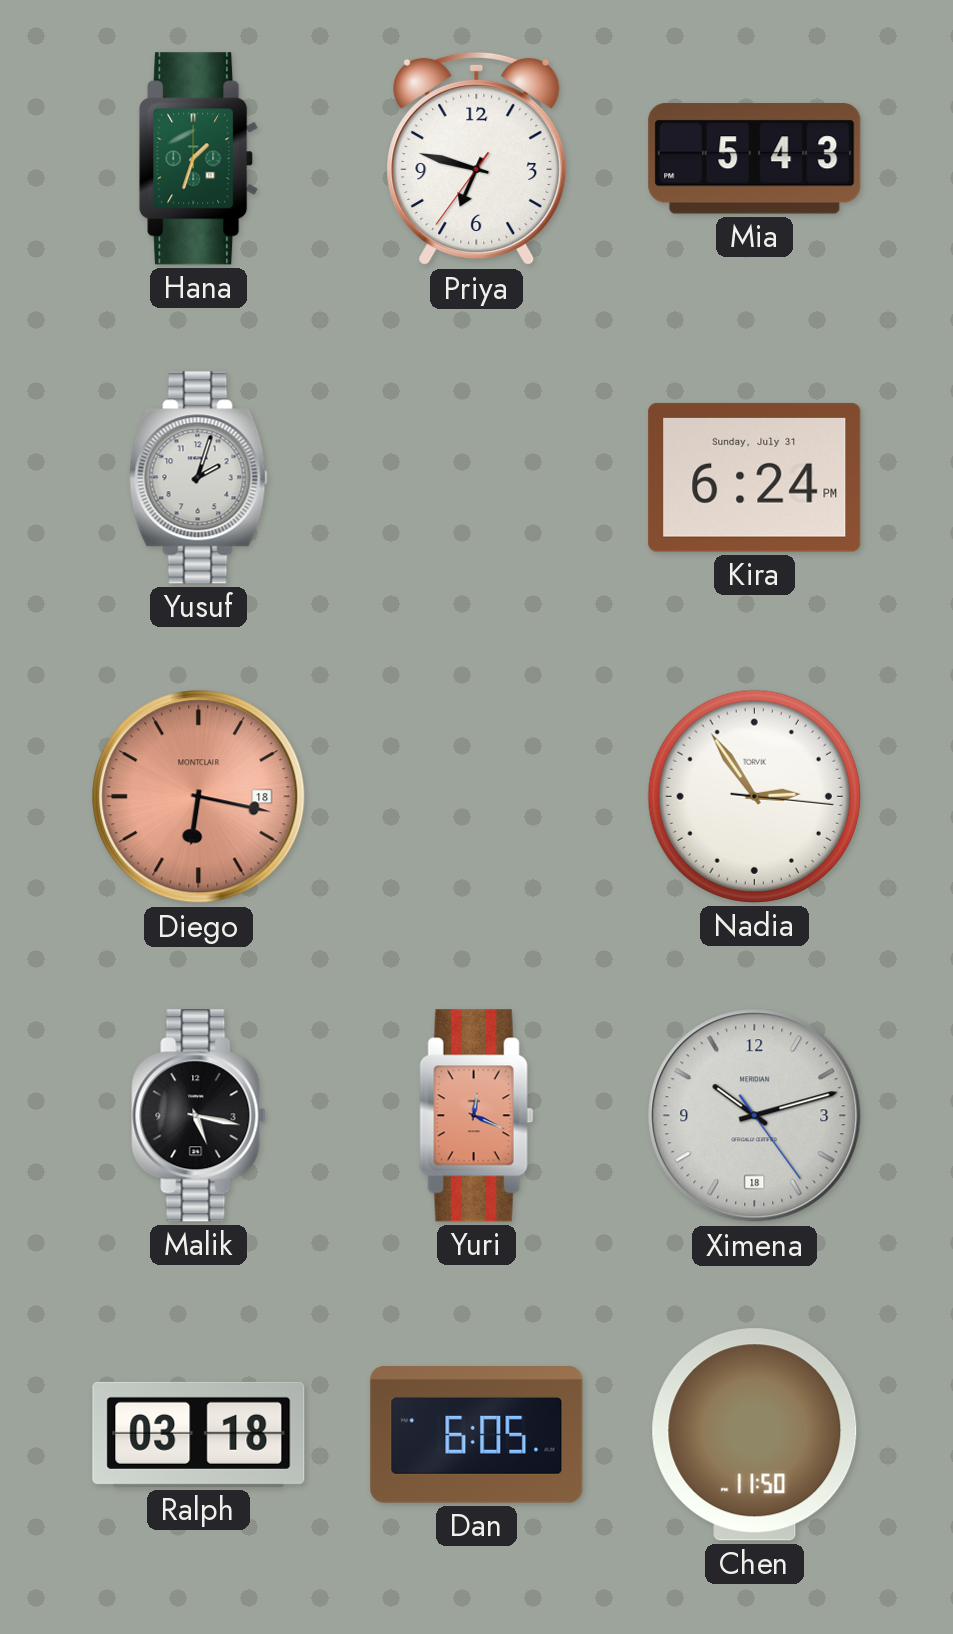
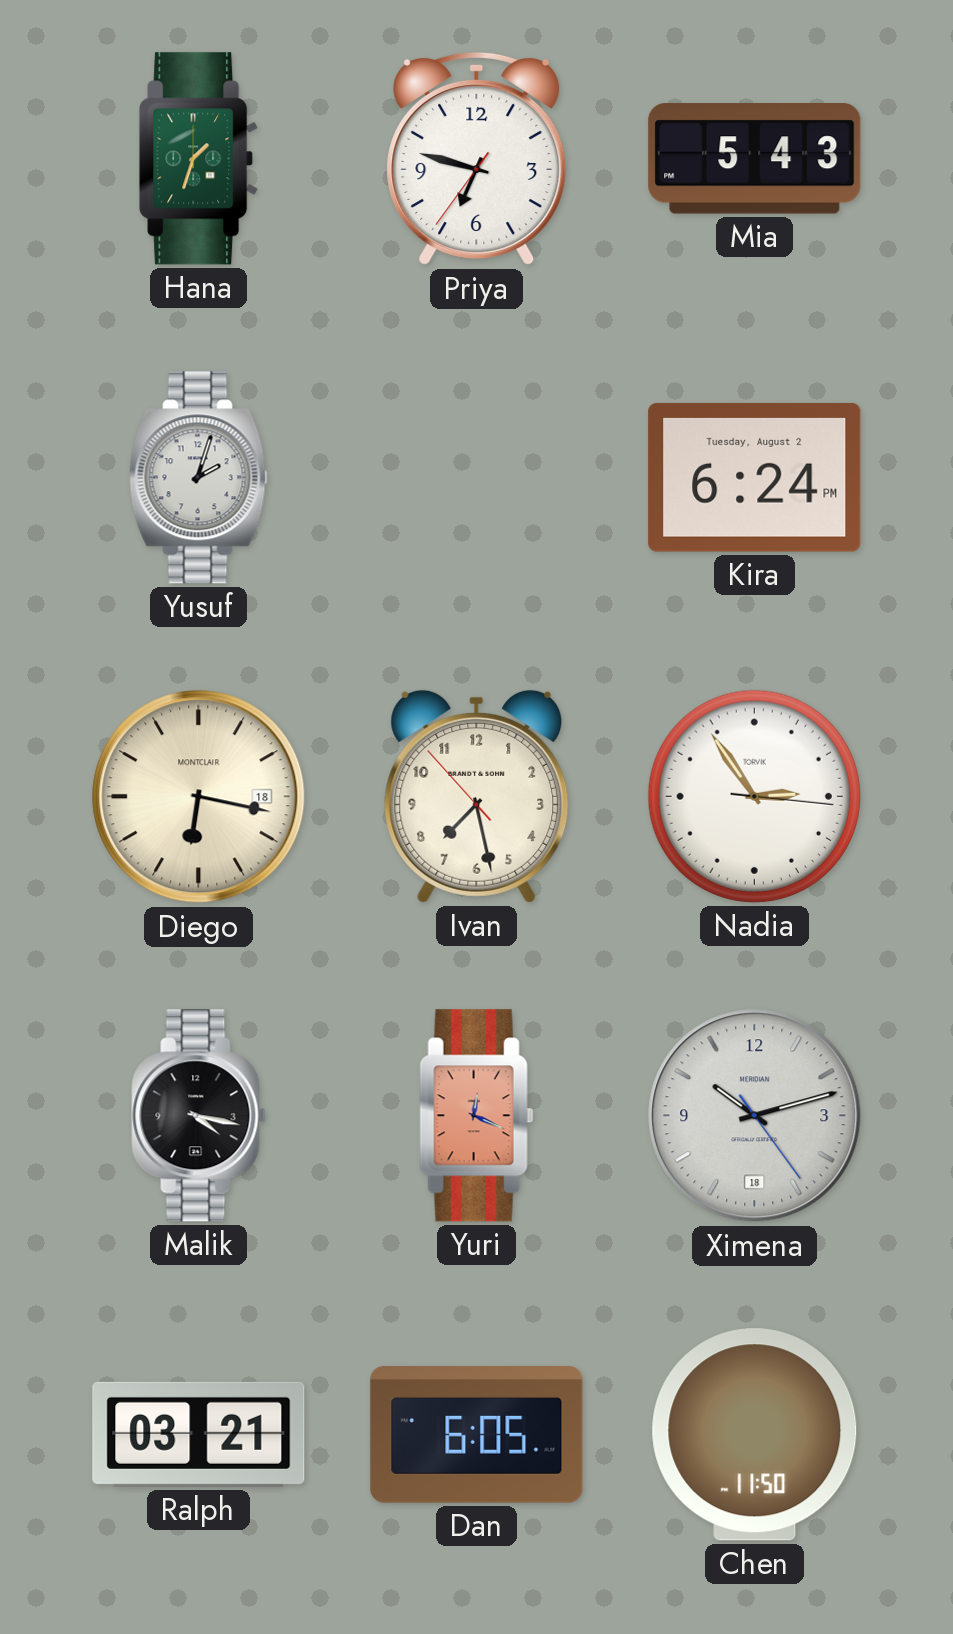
Kira date: Sunday, July 31 -> Tuesday, August 2
Diego dial: salmon -> cream
Ivan: none -> 7:27
Malik: 5:17 -> 4:17
Ralph: 03:18 -> 03:21
